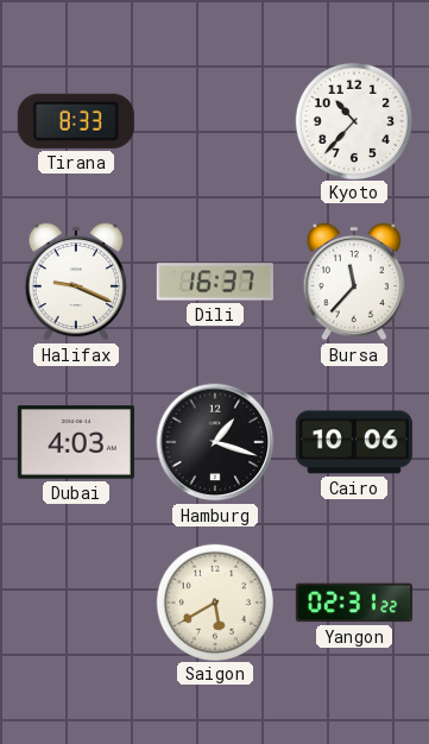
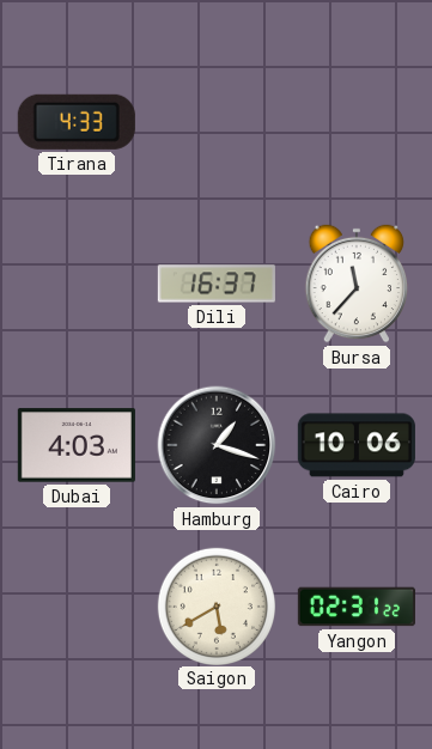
Tirana: 8:33 -> 4:33
Kyoto: 10:37 -> none
Halifax: 9:19 -> none
